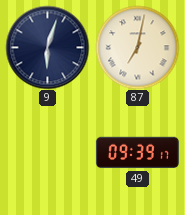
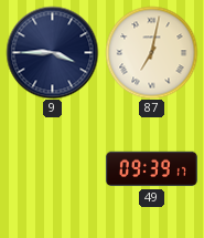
9: 6:03 -> 3:45
